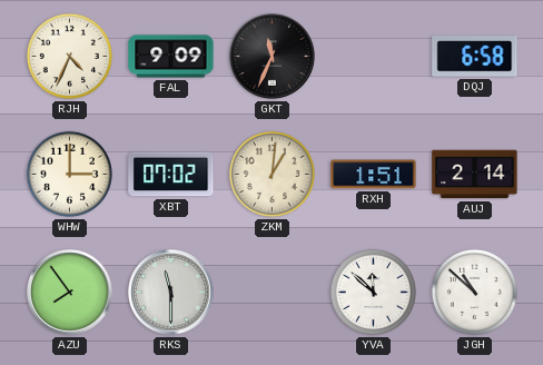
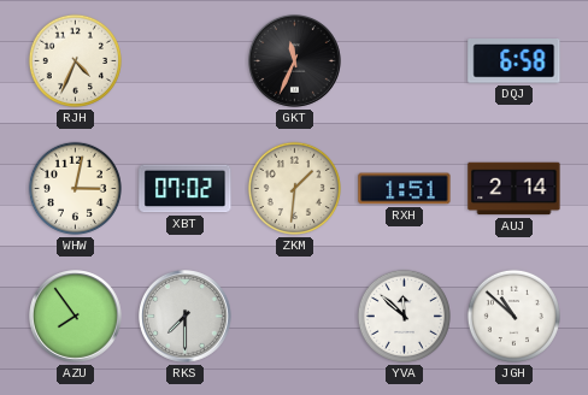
FAL: 9:09 -> none
WHW: 3:00 -> 3:02
ZKM: 1:01 -> 1:31
RKS: 11:30 -> 7:30
